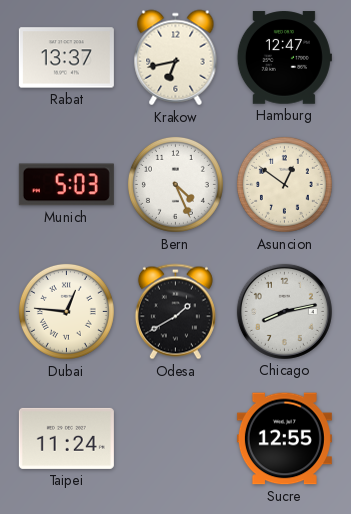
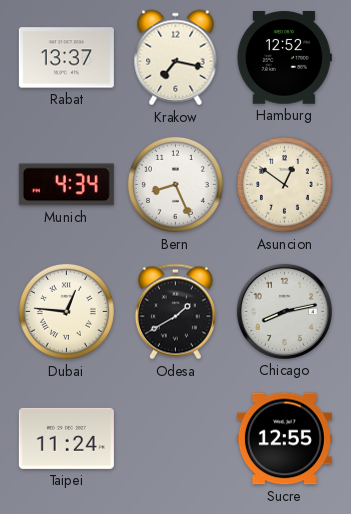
Krakow: 6:43 -> 7:17
Hamburg: 12:47 -> 12:52
Munich: 5:03 -> 4:34
Bern: 4:26 -> 8:26
